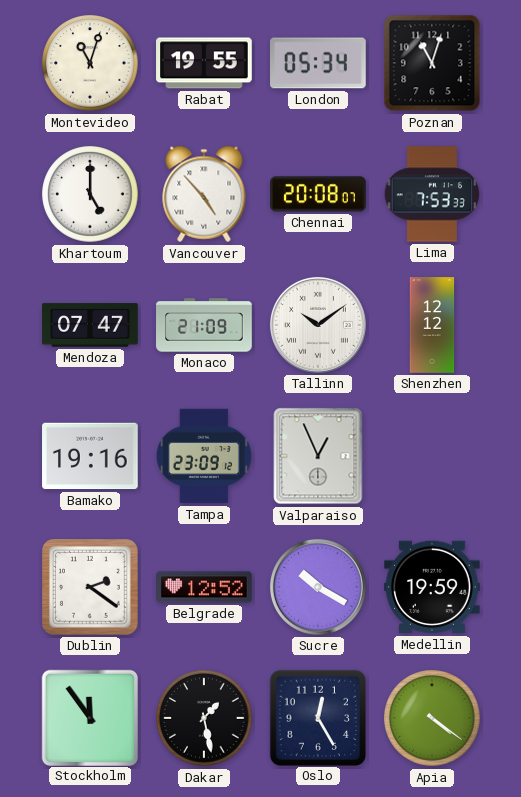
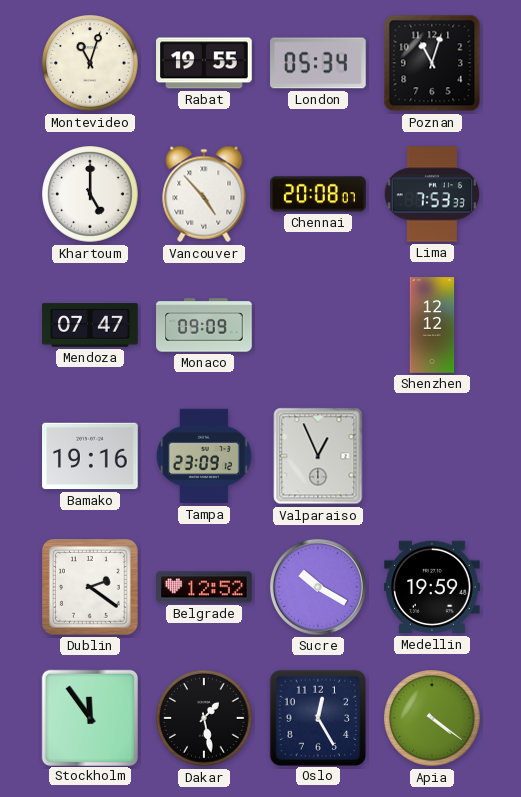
Monaco: 21:09 -> 09:09
Tallinn: 10:09 -> none
